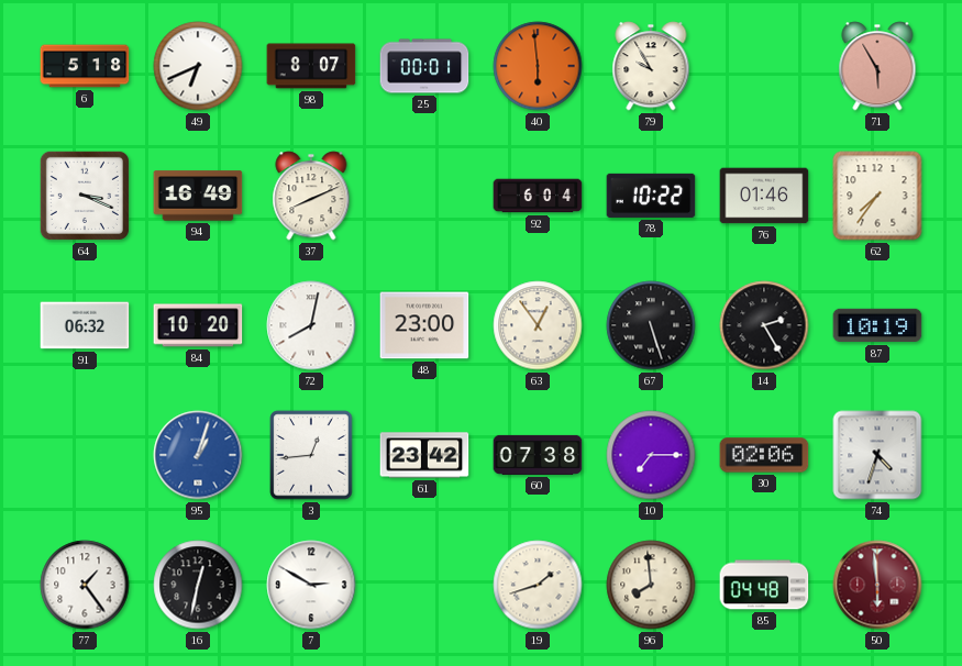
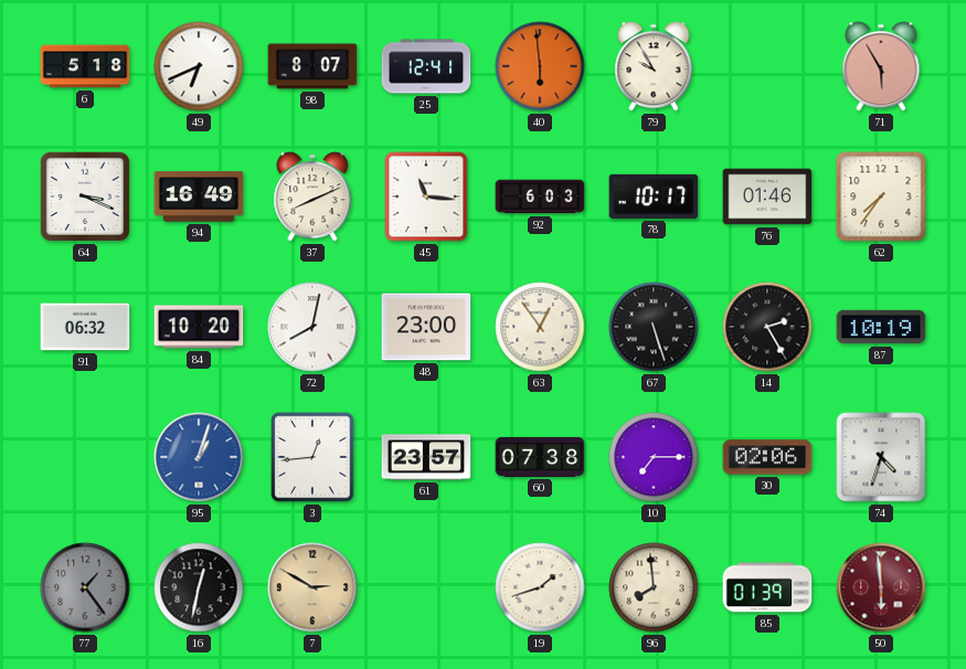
25: 00:01 -> 12:41
45: none -> 11:16
92: 6:04 -> 6:03
78: 10:22 -> 10:17
61: 23:42 -> 23:57
77 dial: white -> grey
7 dial: white -> champagne
85: 04:48 -> 01:39
